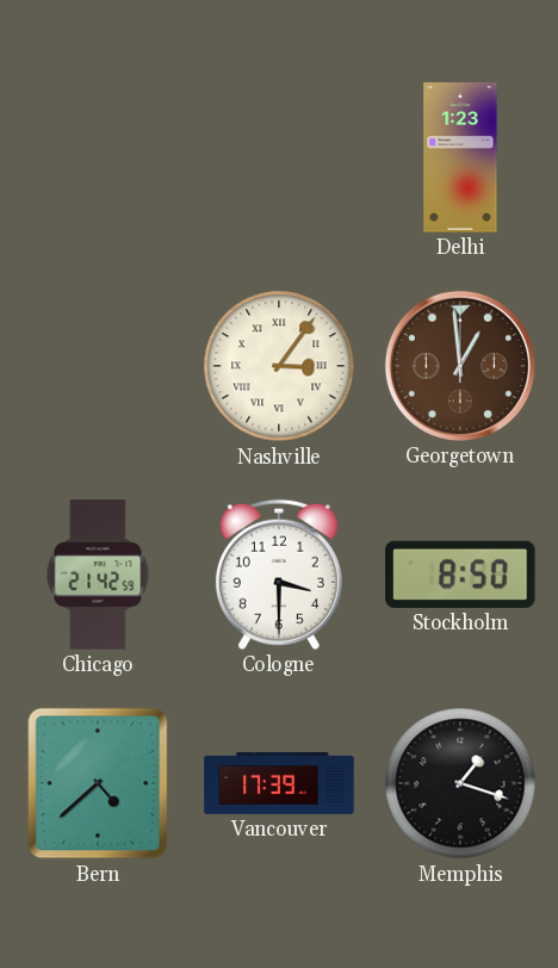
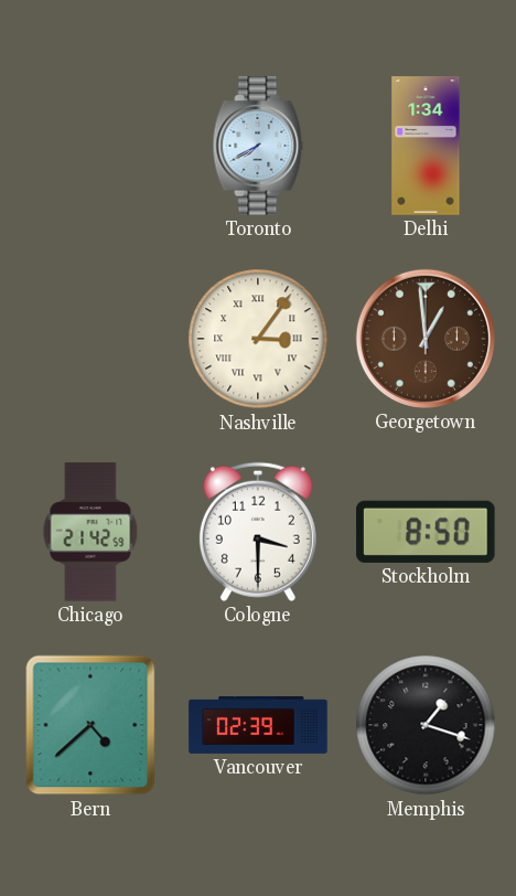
Toronto: none -> 7:40
Delhi: 1:23 -> 1:34
Vancouver: 17:39 -> 02:39
